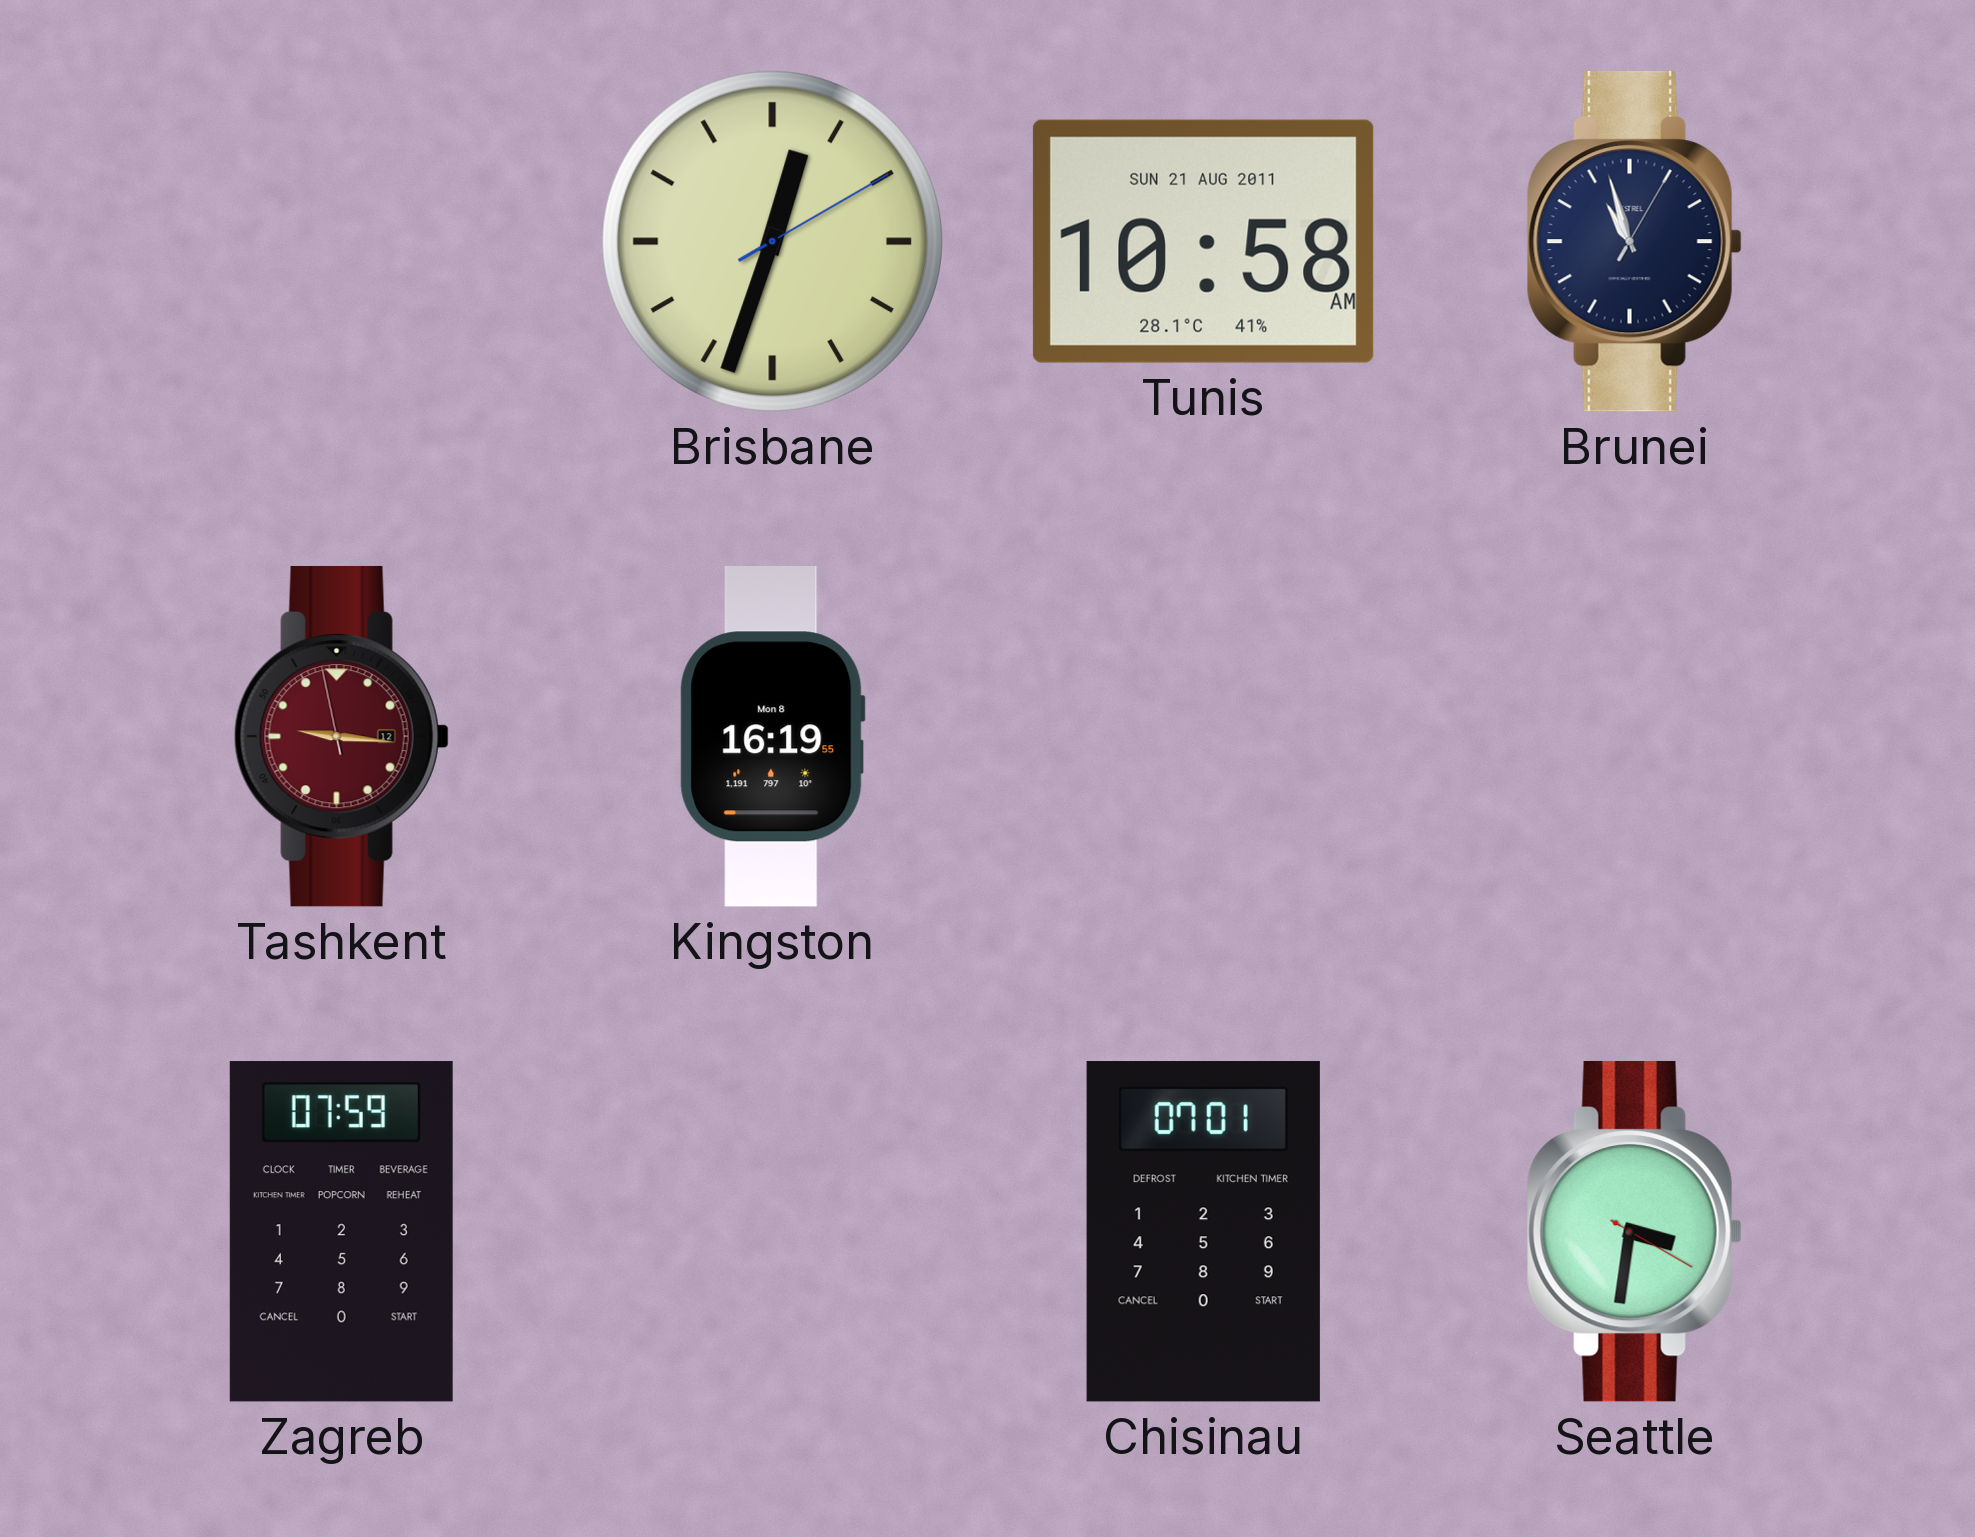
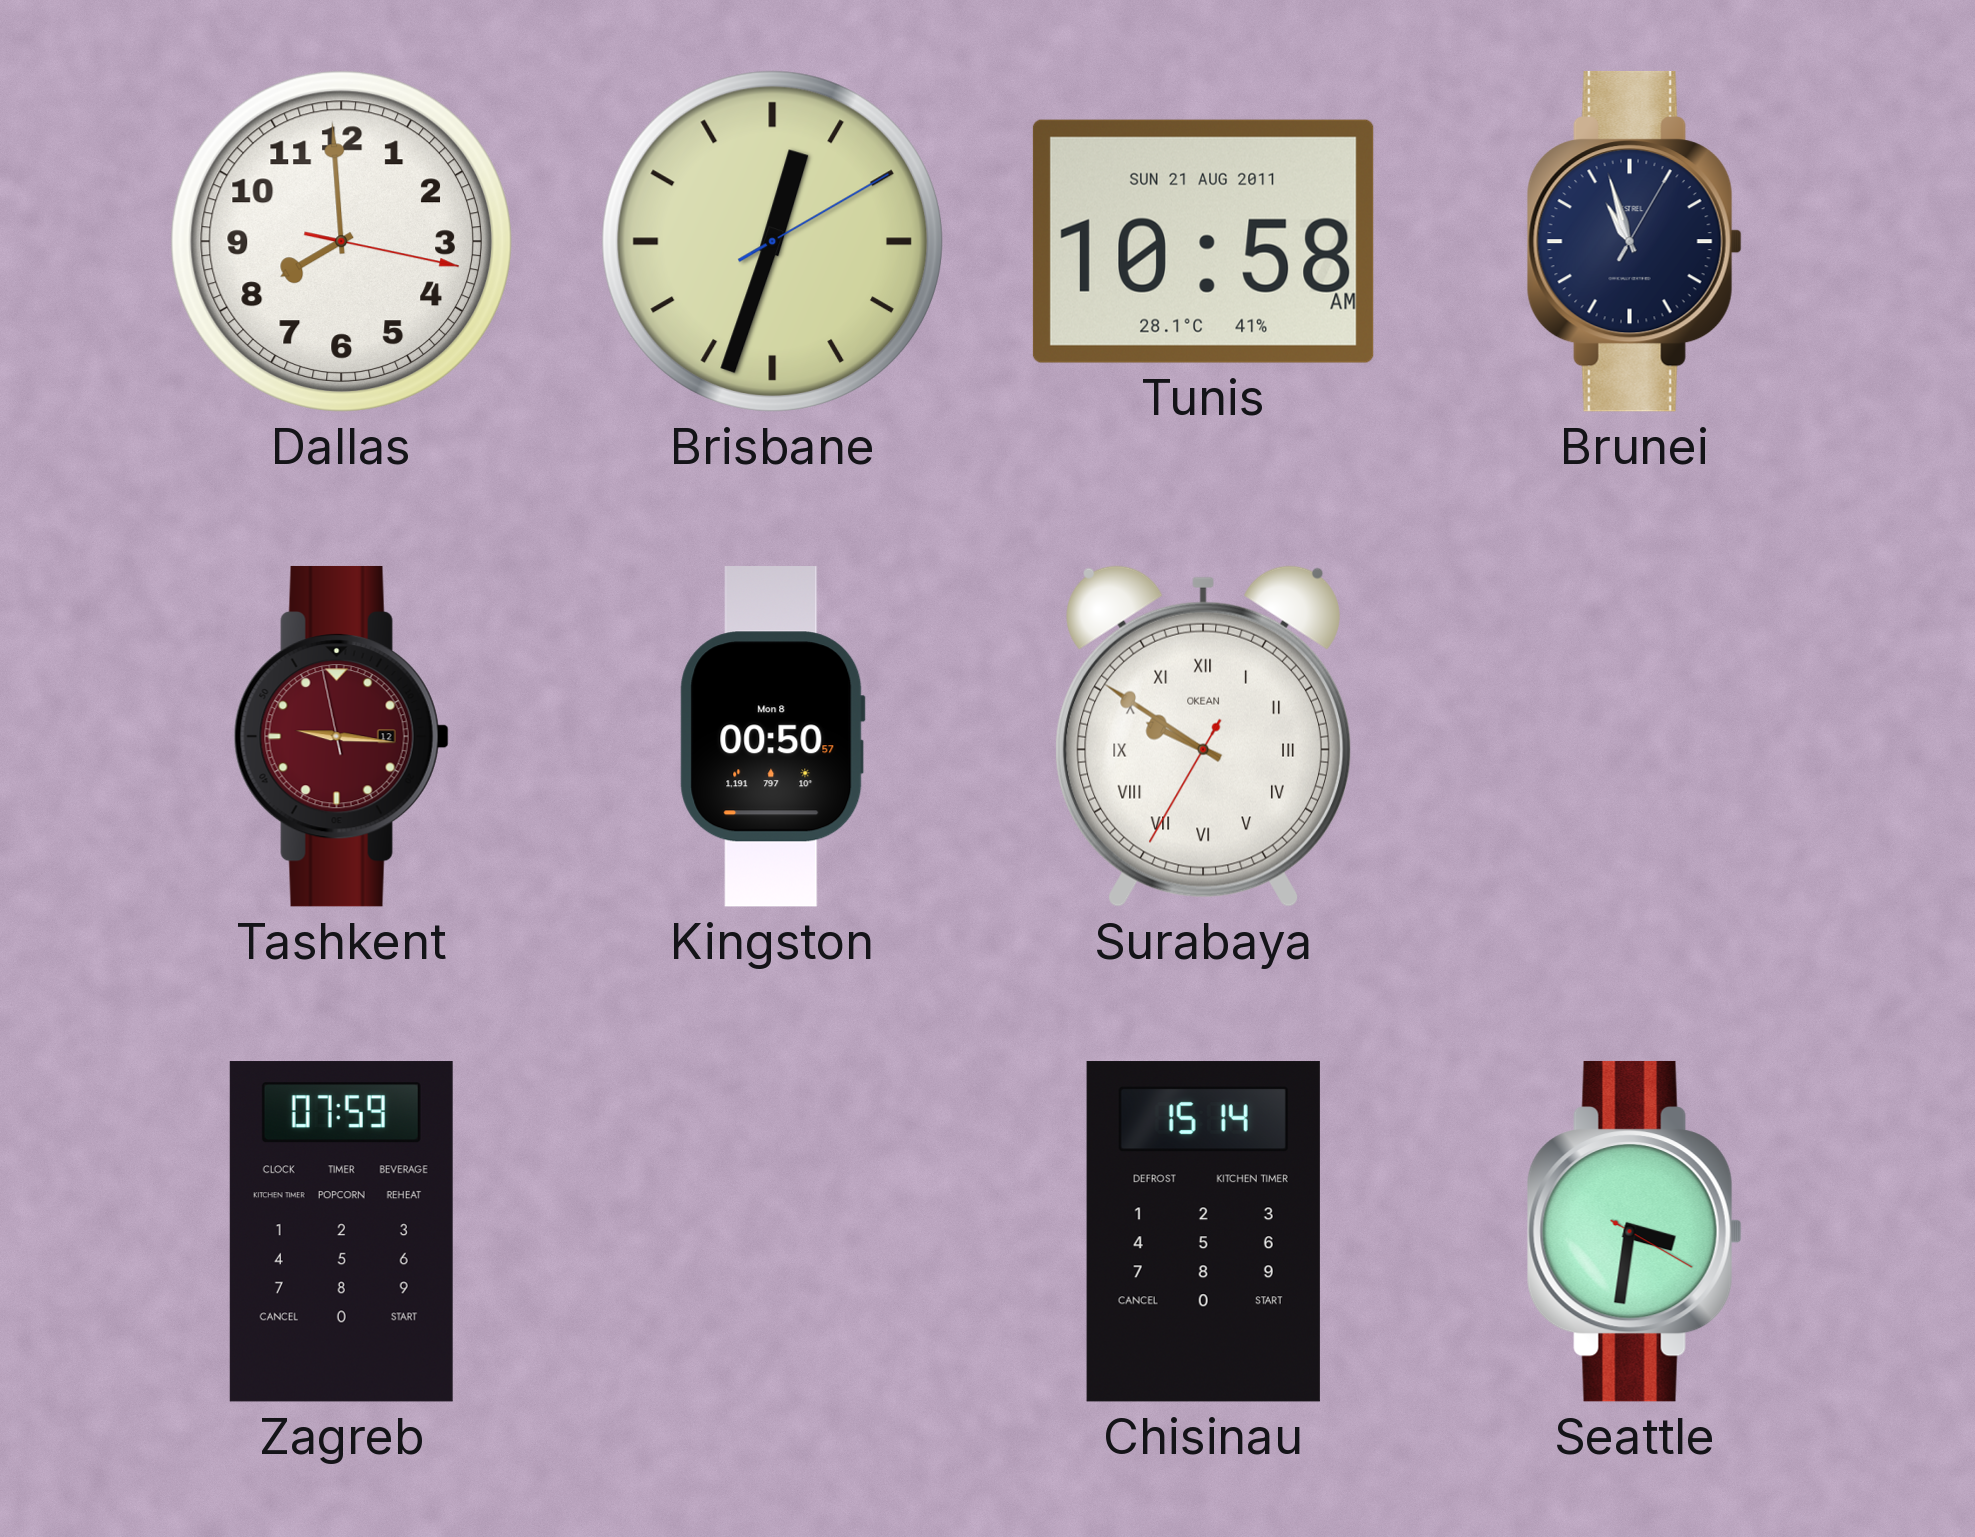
Dallas: none -> 7:59
Kingston: 16:19 -> 00:50
Surabaya: none -> 9:50
Chisinau: 07:01 -> 15:14
